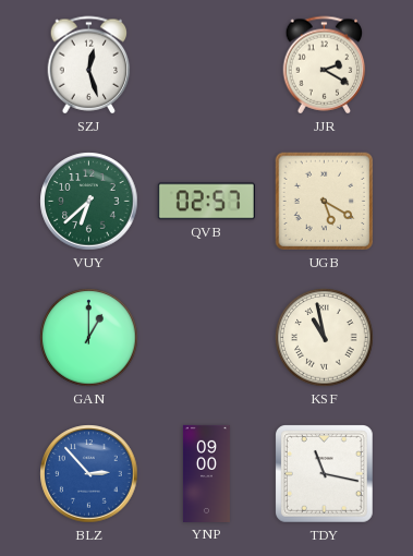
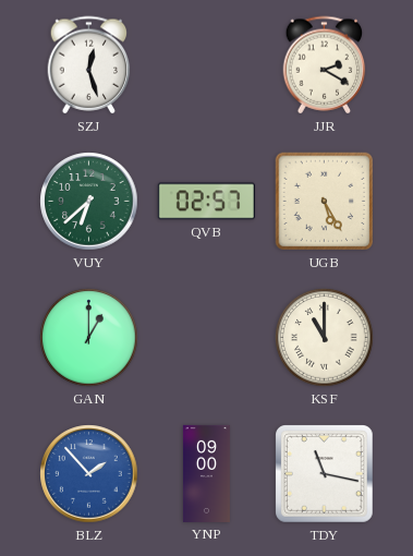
UGB: 5:20 -> 5:25
KSF: 10:58 -> 11:00
BLZ: 2:53 -> 1:53
